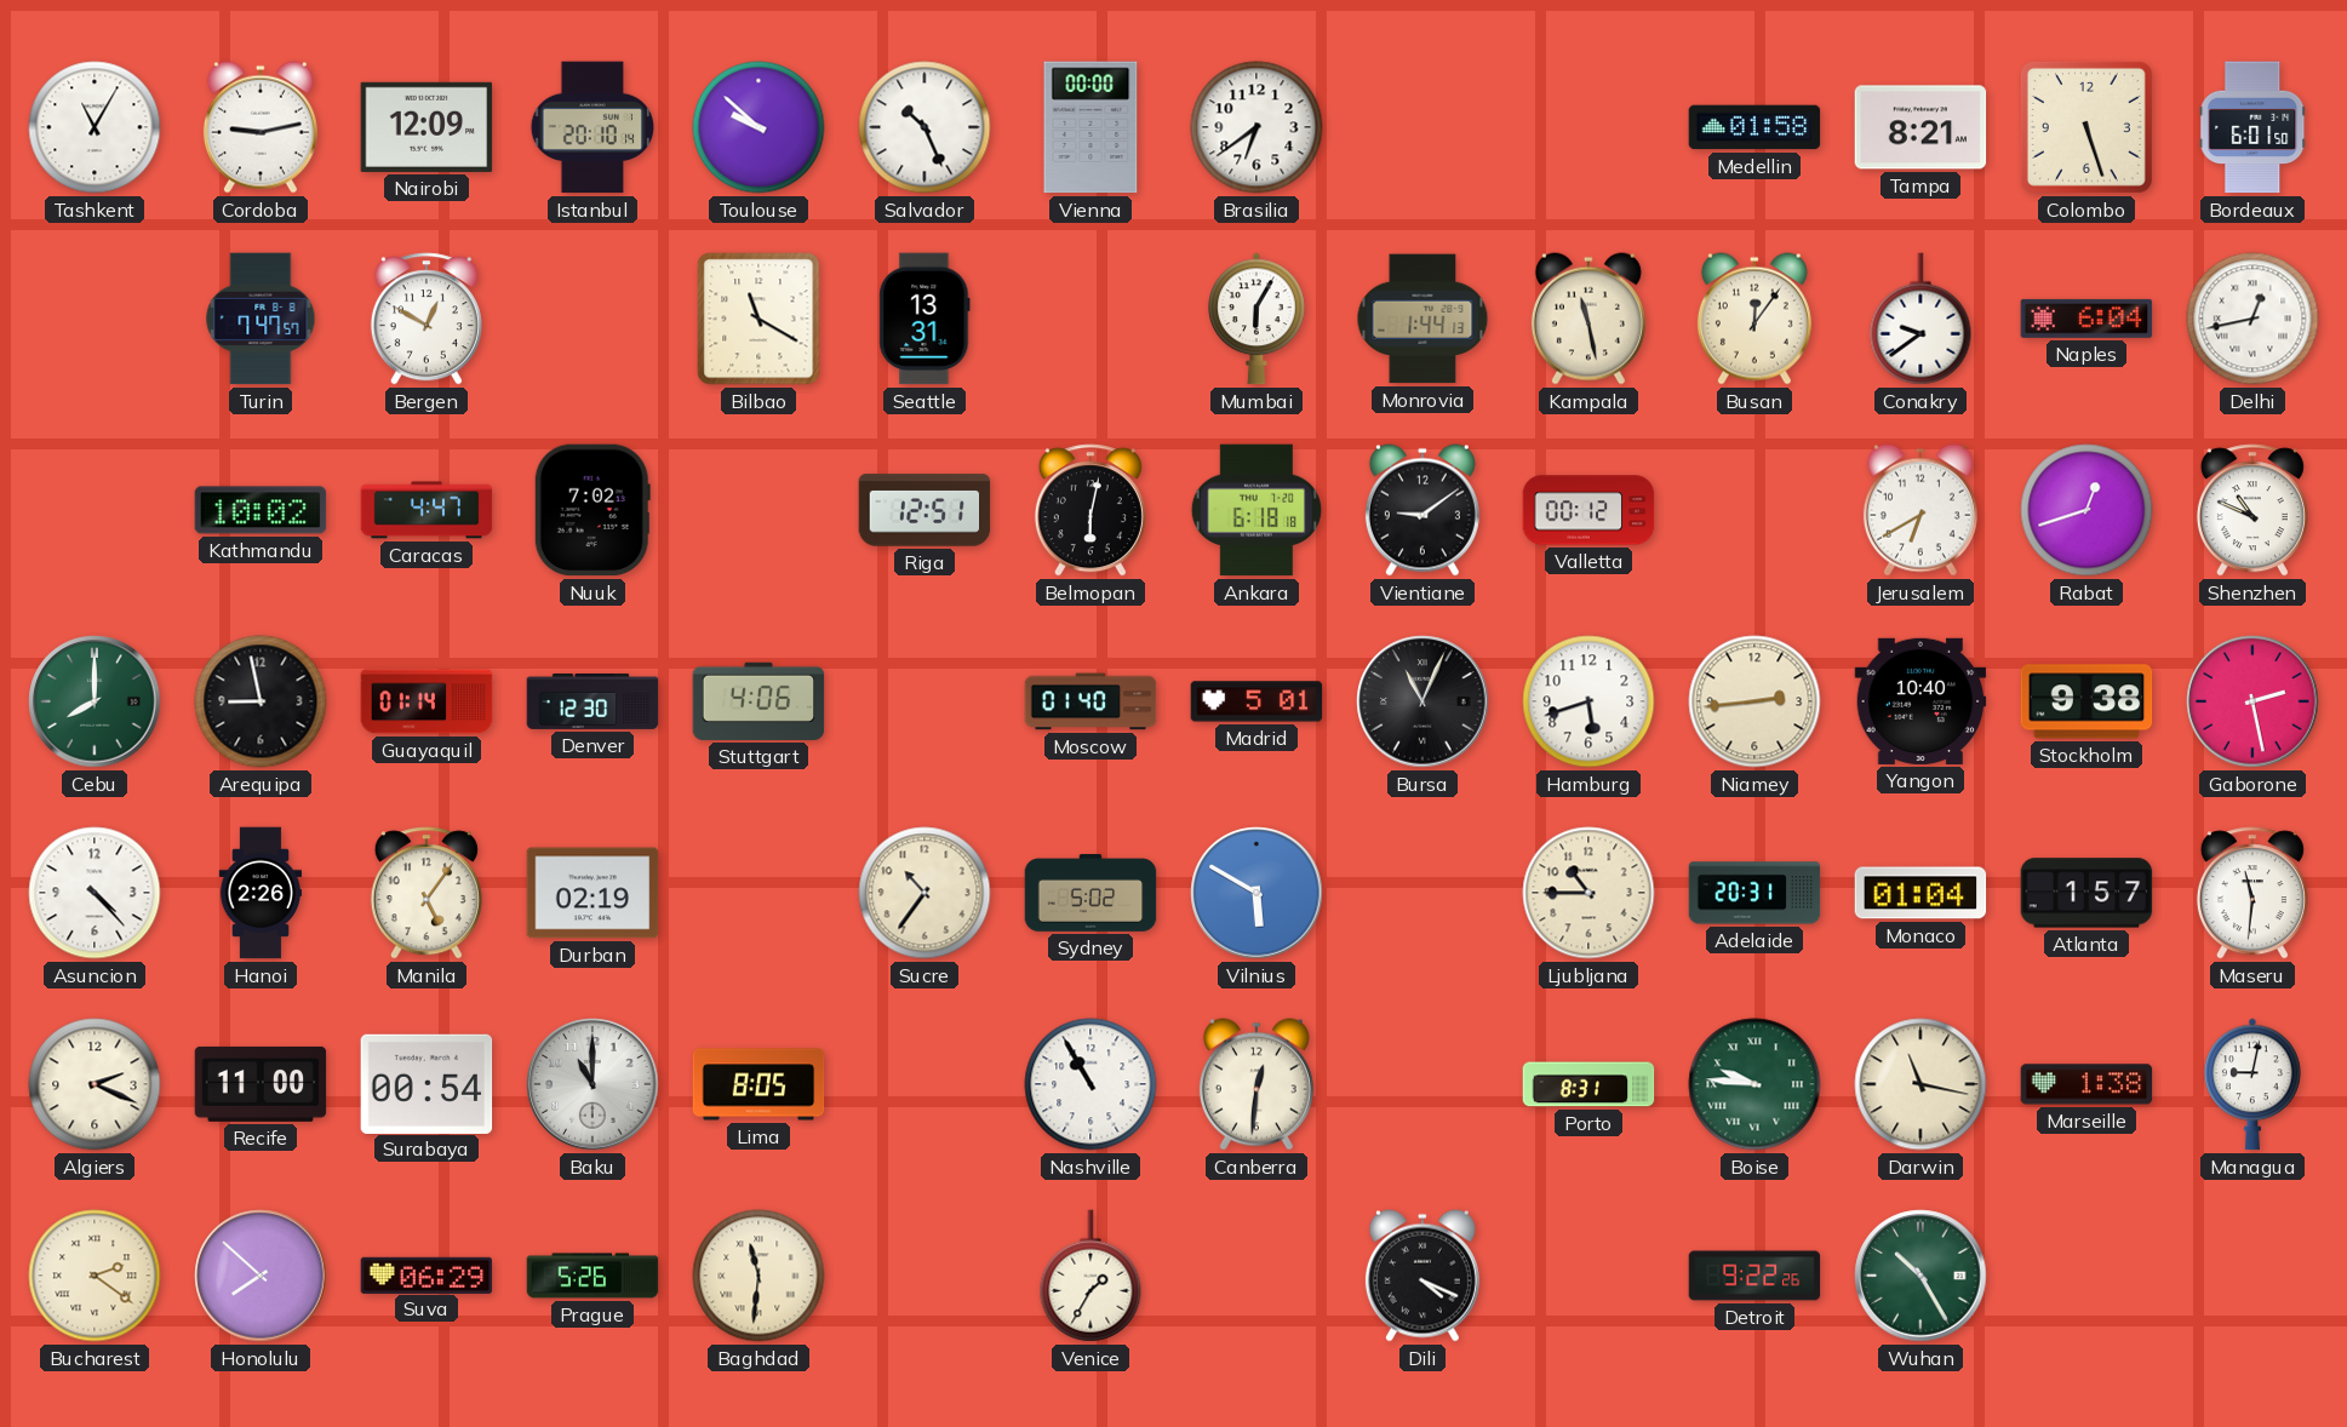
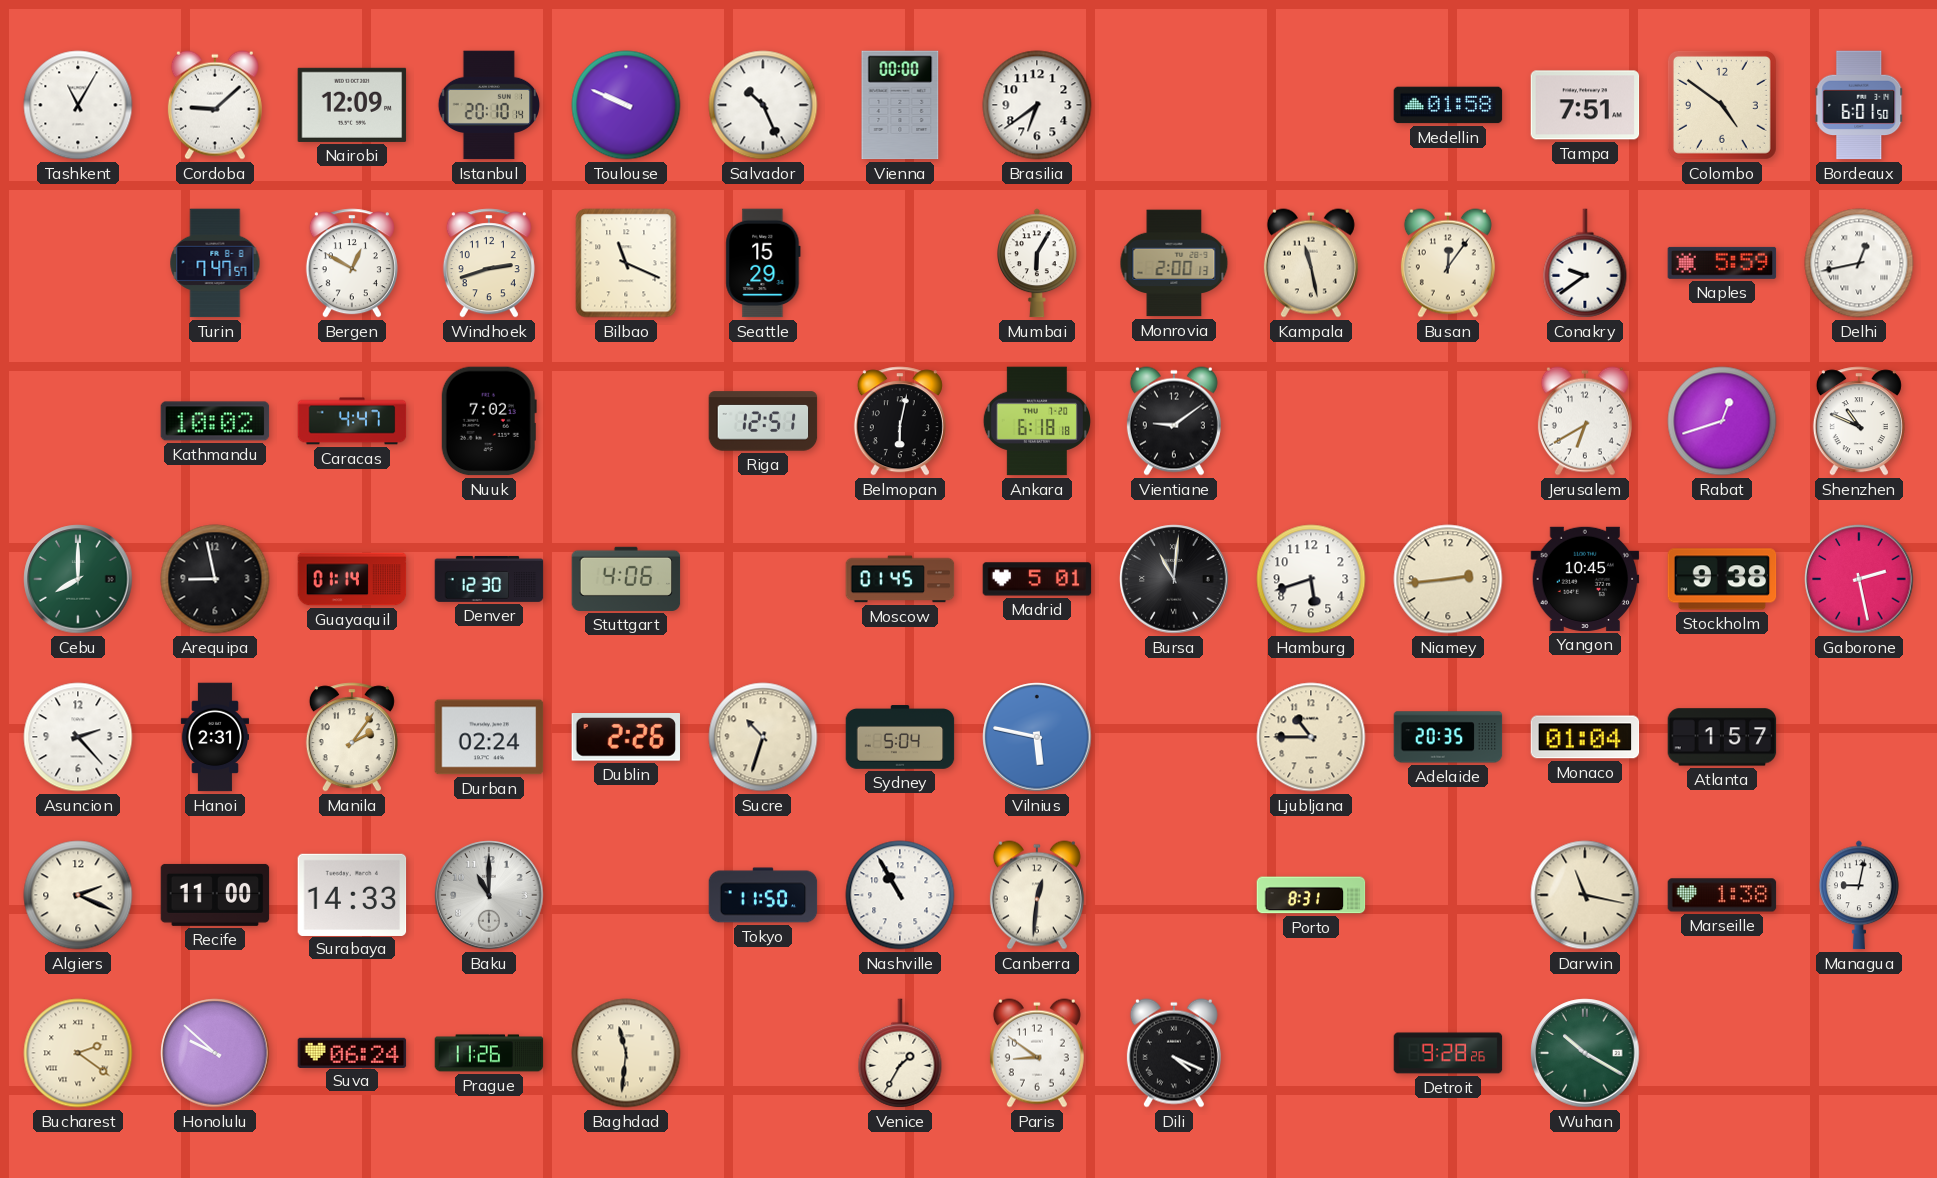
Cordoba: 9:13 -> 9:08
Toulouse: 9:52 -> 9:49
Tampa: 8:21 -> 7:51
Colombo: 5:27 -> 4:51
Windhoek: none -> 2:42
Bilbao: 11:20 -> 11:19
Seattle: 13:31 -> 15:29
Monrovia: 1:44 -> 2:00
Naples: 6:04 -> 5:59
Valletta: 00:12 -> none
Moscow: 01:40 -> 01:45
Bursa: 11:04 -> 11:01
Yangon: 10:40 -> 10:45
Asuncion: 4:23 -> 2:23
Hanoi: 2:26 -> 2:31
Manila: 5:06 -> 2:06
Durban: 02:19 -> 02:24
Dublin: none -> 2:26
Sucre: 10:36 -> 10:33
Sydney: 5:02 -> 5:04
Vilnius: 5:50 -> 5:47
Adelaide: 20:31 -> 20:35
Maseru: 11:31 -> none
Surabaya: 00:54 -> 14:33
Lima: 8:05 -> none
Tokyo: none -> 11:50
Boise: 9:46 -> none
Honolulu: 7:52 -> 9:52
Suva: 06:29 -> 06:24
Prague: 5:26 -> 11:26
Paris: none -> 8:51
Detroit: 9:22 -> 9:28
Wuhan: 10:25 -> 10:20
